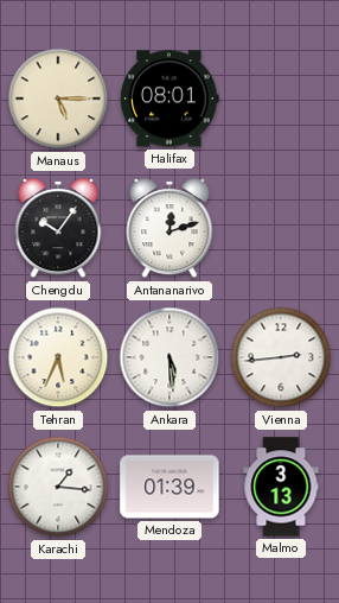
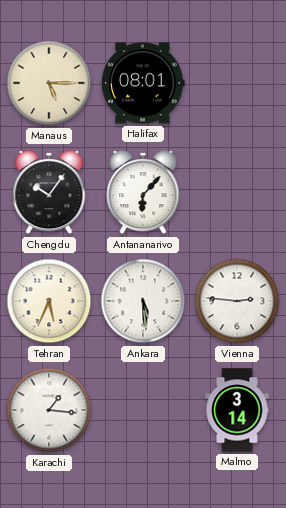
Antananarivo: 12:12 -> 6:07
Vienna: 2:44 -> 2:46
Mendoza: 01:39 -> none
Malmo: 3:13 -> 3:14
